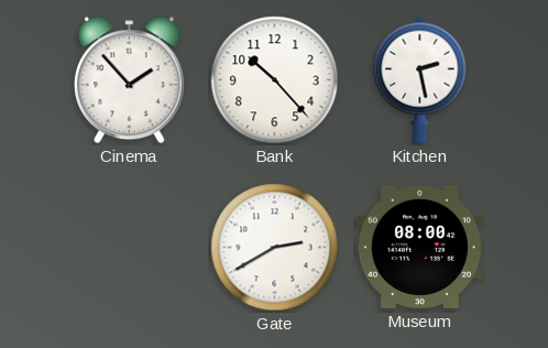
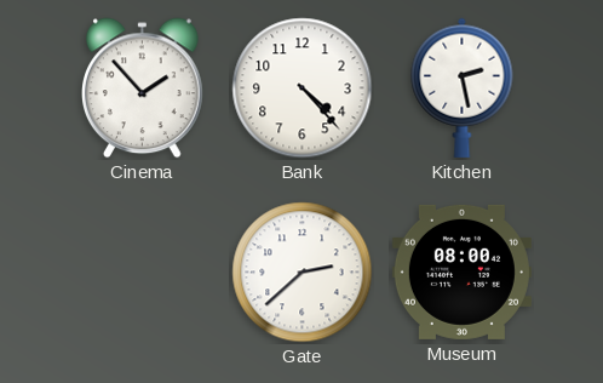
Bank: 10:23 -> 4:23
Gate: 2:40 -> 2:38
